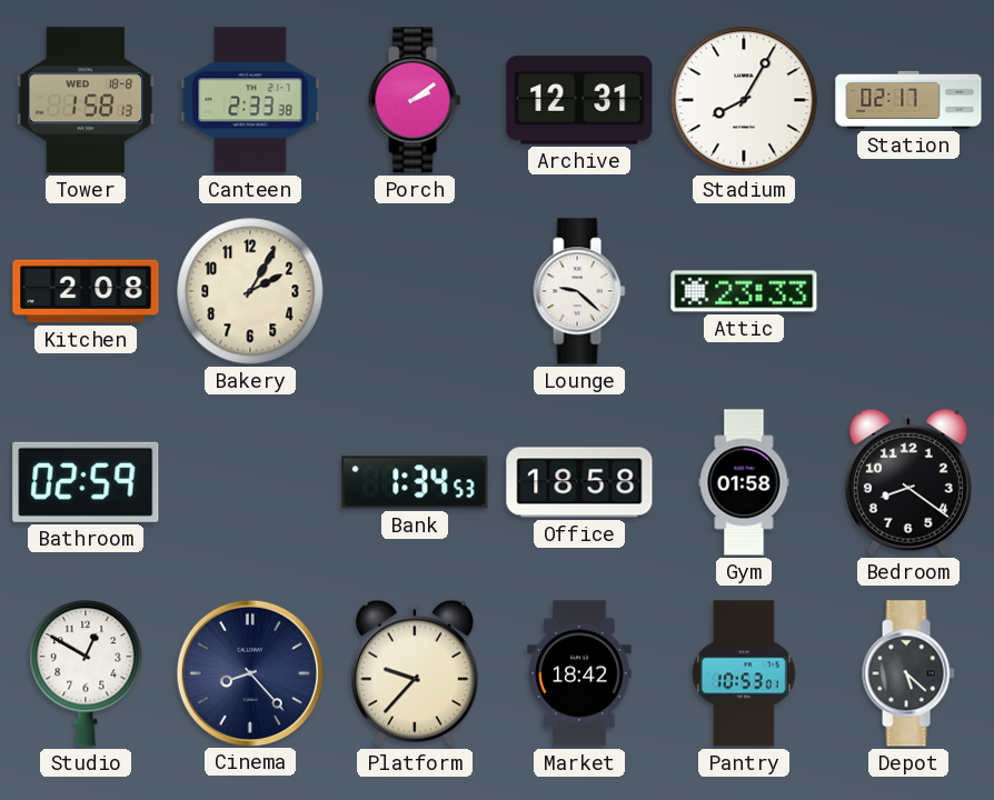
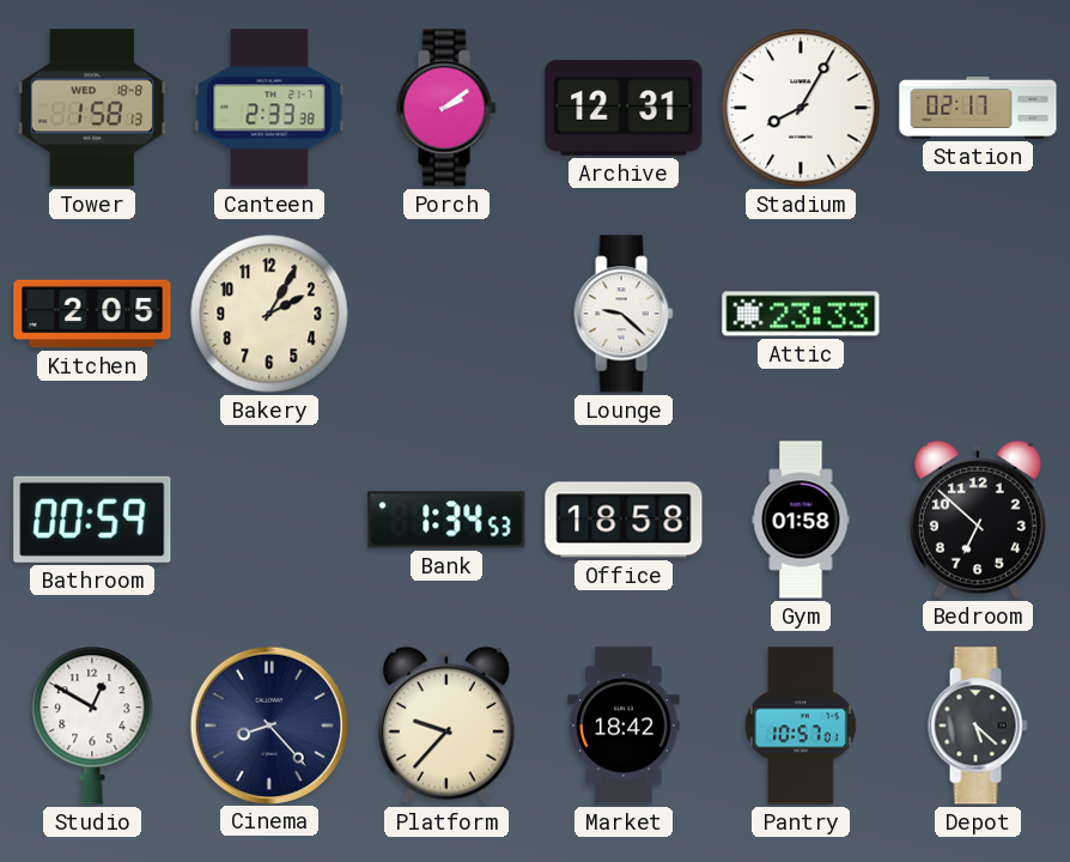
Kitchen: 2:08 -> 2:05
Bathroom: 02:59 -> 00:59
Bedroom: 8:21 -> 6:52
Pantry: 10:53 -> 10:57
